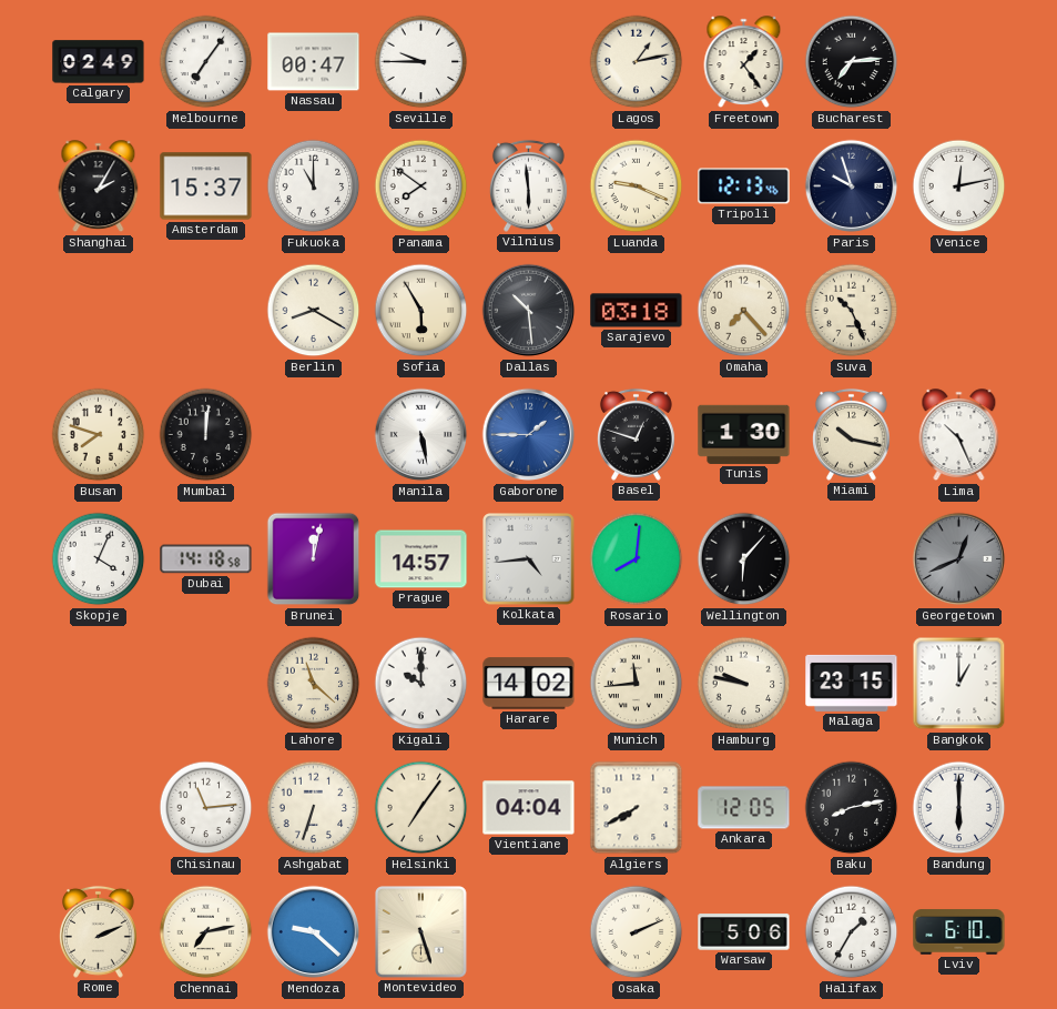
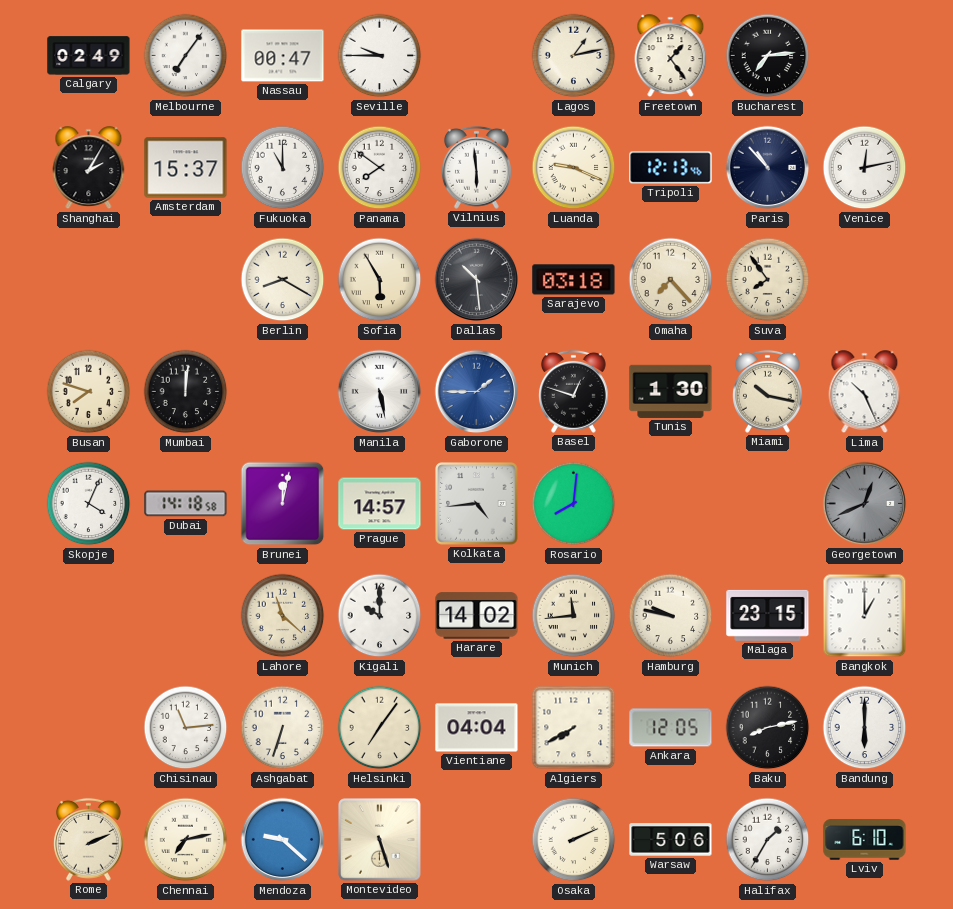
Paris: 9:57 -> 10:53
Suva: 10:26 -> 7:54
Wellington: 6:07 -> none
